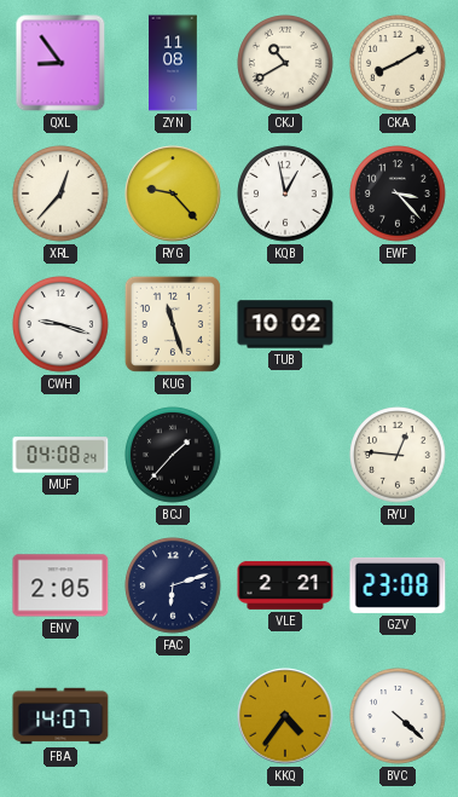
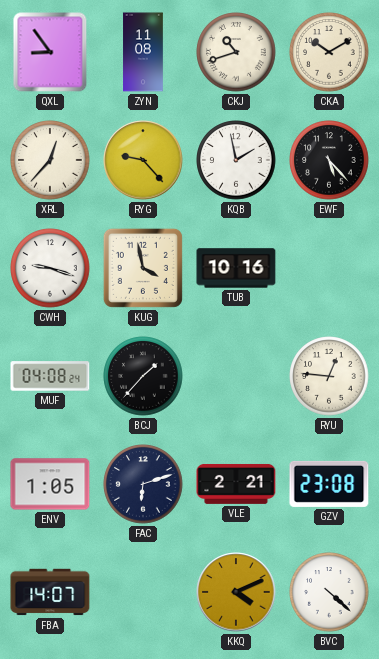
CKJ: 10:40 -> 10:42
CKA: 8:10 -> 10:10
KQB: 12:58 -> 1:58
EWF: 3:23 -> 5:23
KUG: 11:27 -> 3:58
TUB: 10:02 -> 10:16
ENV: 2:05 -> 1:05
KKQ: 4:36 -> 4:11
